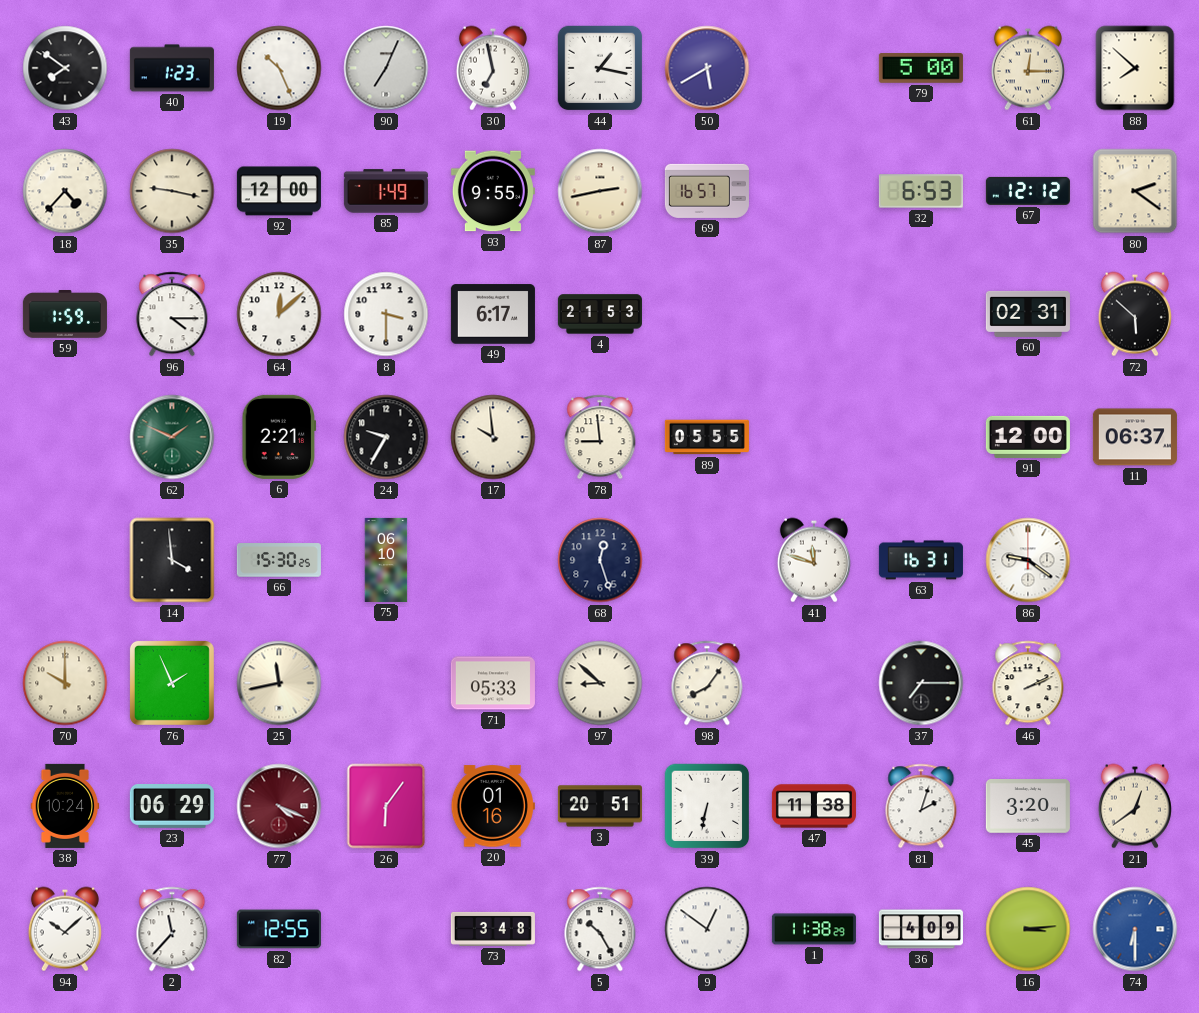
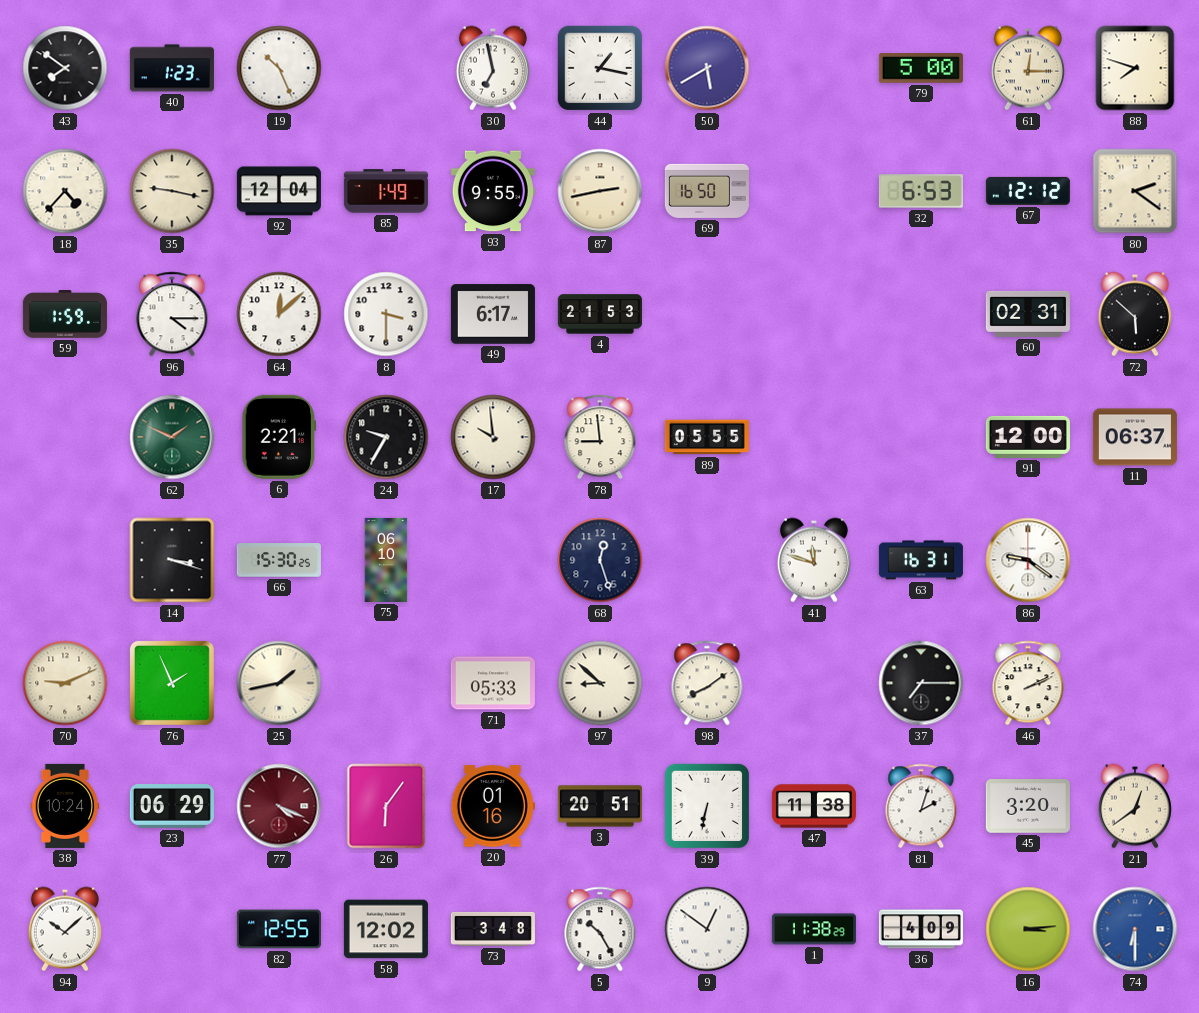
90: 7:04 -> none
88: 7:52 -> 7:48
92: 12:00 -> 12:04
69: 16:57 -> 16:50
14: 3:59 -> 3:18
70: 10:00 -> 9:11
25: 11:43 -> 1:43
98: 8:06 -> 8:09
2: 11:37 -> none
58: none -> 12:02
